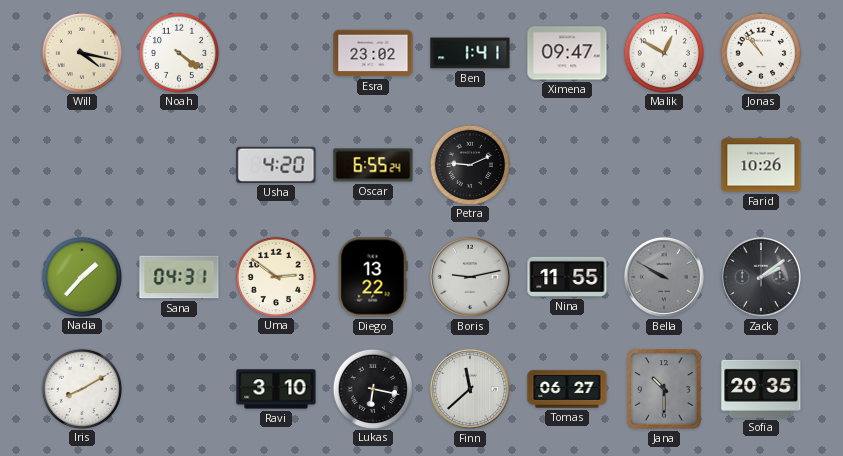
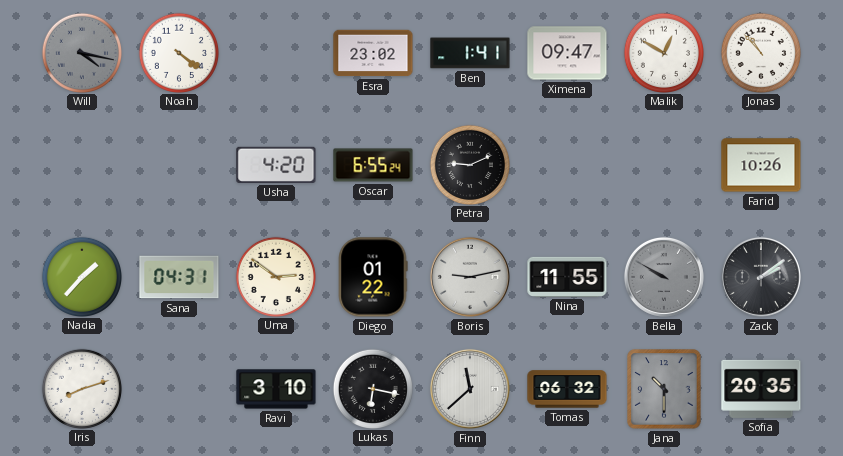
Will dial: cream -> grey
Diego: 13:22 -> 01:22
Iris: 8:10 -> 8:12
Tomas: 06:27 -> 06:32
